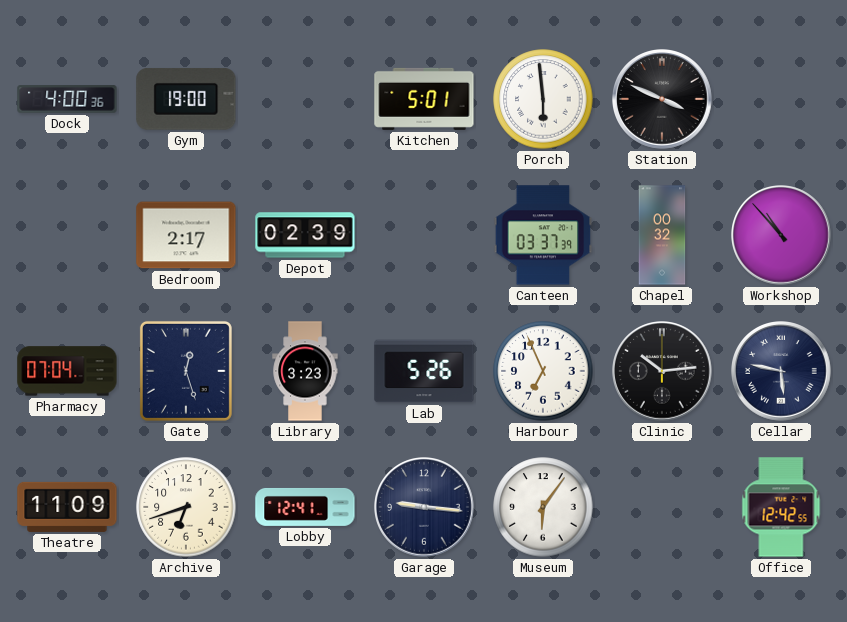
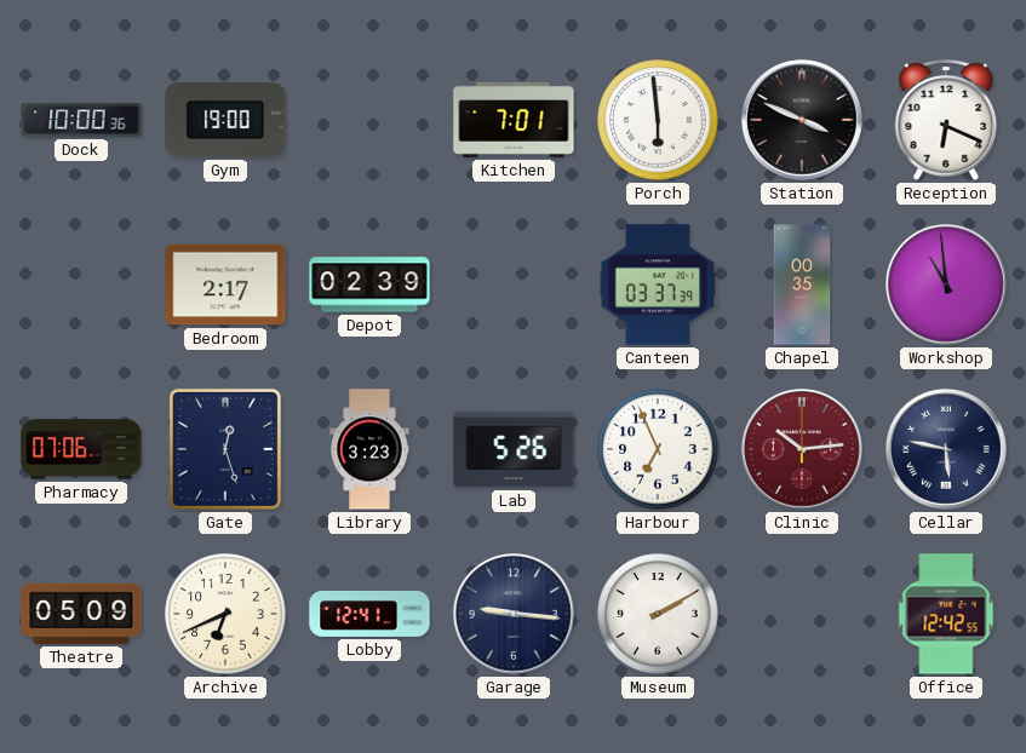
Dock: 4:00 -> 10:00
Kitchen: 5:01 -> 7:01
Reception: none -> 6:19
Chapel: 00:32 -> 00:35
Workshop: 10:53 -> 10:59
Pharmacy: 07:04 -> 07:06
Clinic dial: black -> burgundy
Theatre: 11:09 -> 05:09
Archive: 6:42 -> 6:41
Museum: 6:06 -> 2:10
